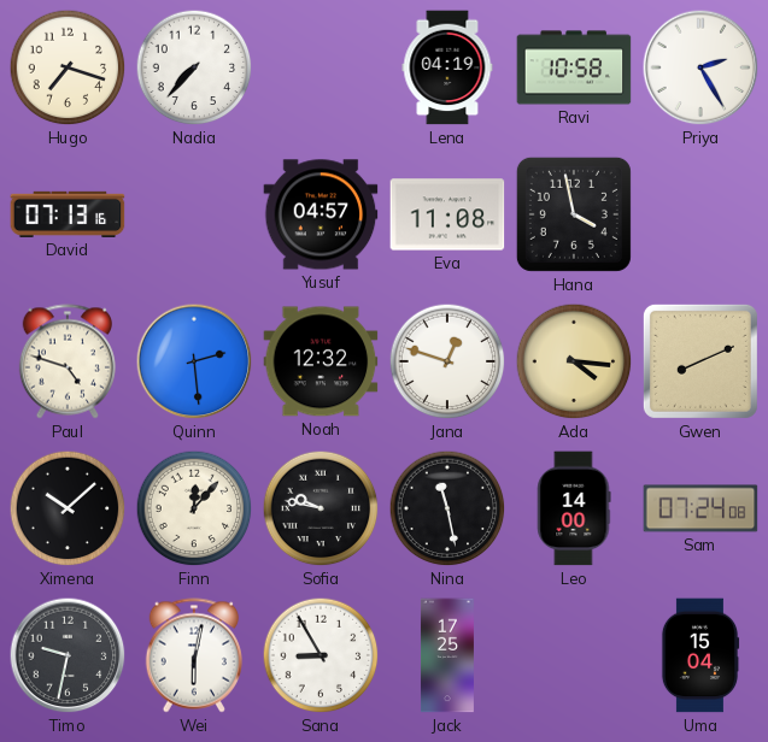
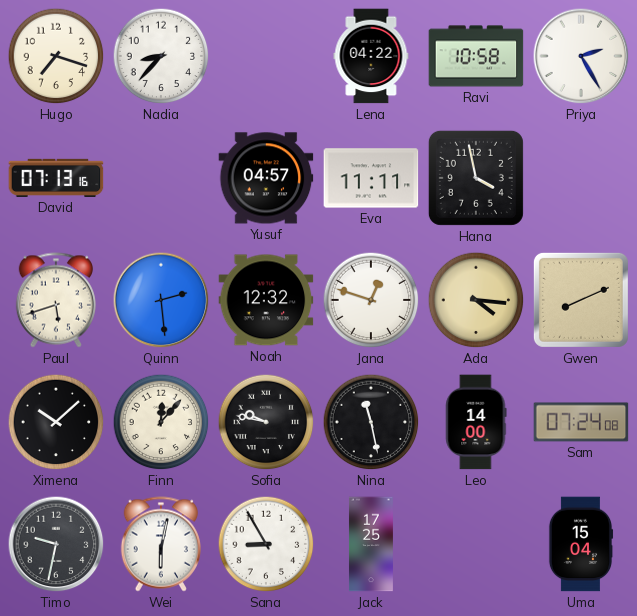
Nadia: 7:37 -> 8:37
Lena: 04:19 -> 04:22
Eva: 11:08 -> 11:11
Paul: 4:48 -> 5:42
